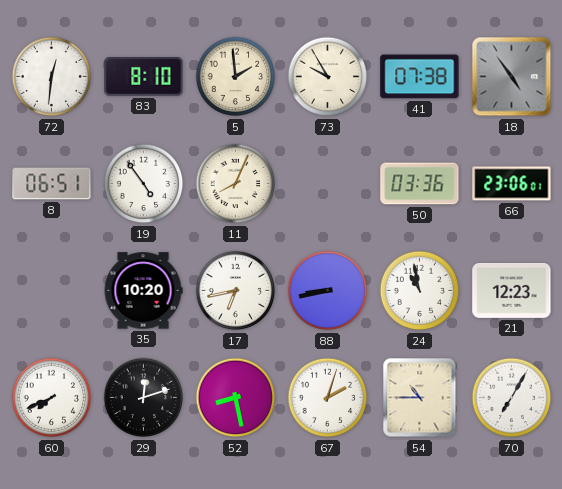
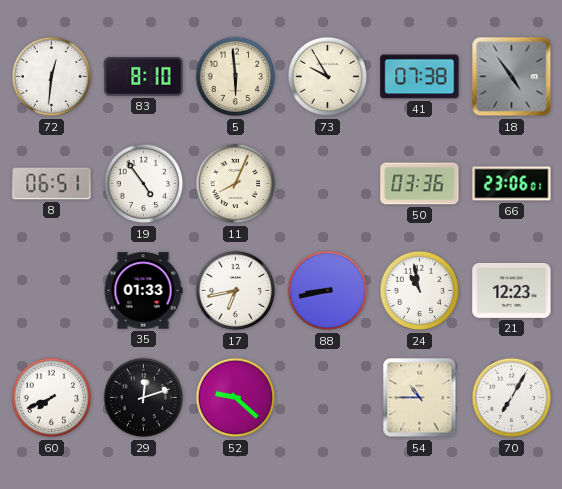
5: 1:59 -> 5:59
35: 10:20 -> 01:33
52: 8:28 -> 9:22
67: 2:03 -> none
